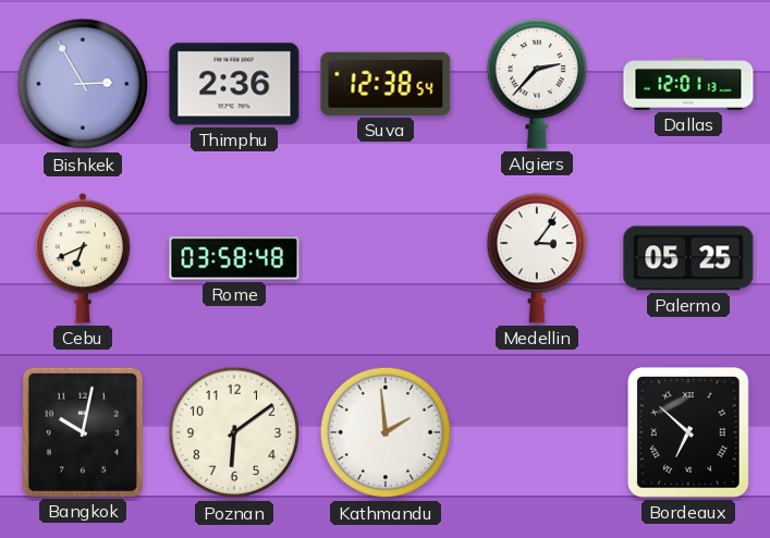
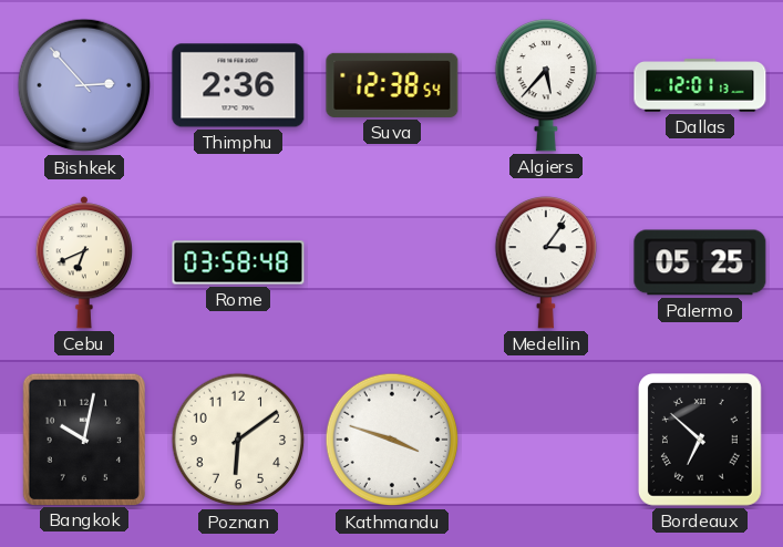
Bishkek: 2:55 -> 2:53
Algiers: 2:37 -> 5:37
Kathmandu: 1:59 -> 3:48
